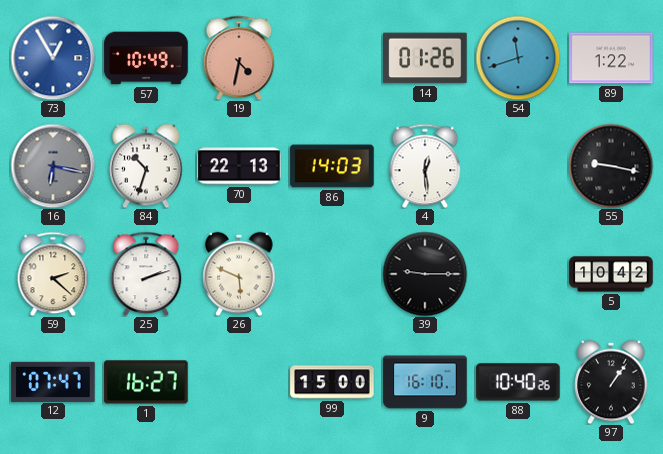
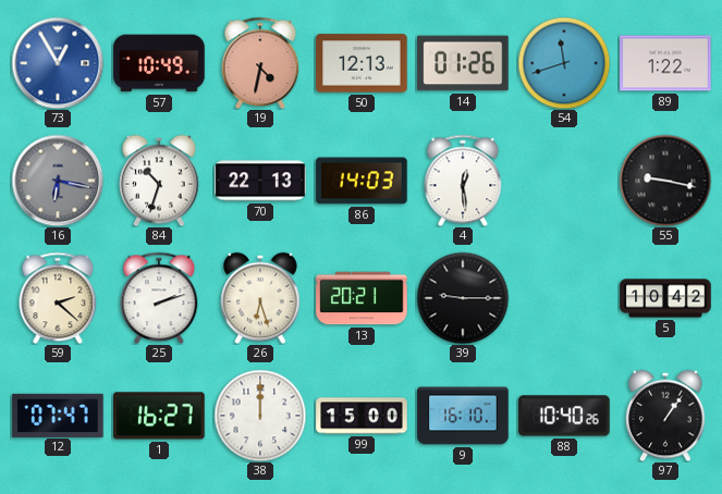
50: none -> 12:13
26: 5:49 -> 6:27
13: none -> 20:21
38: none -> 12:00
